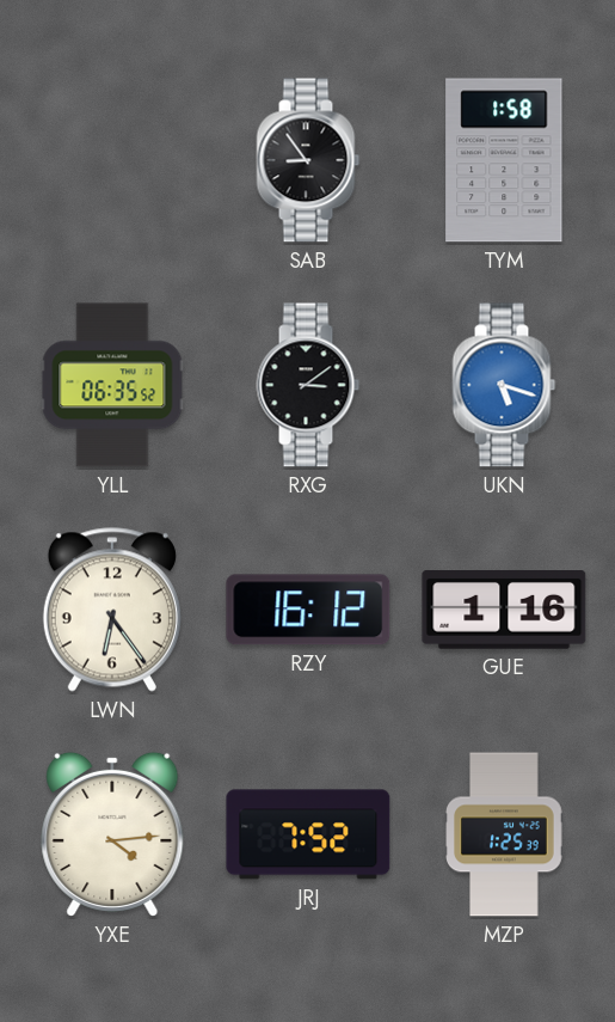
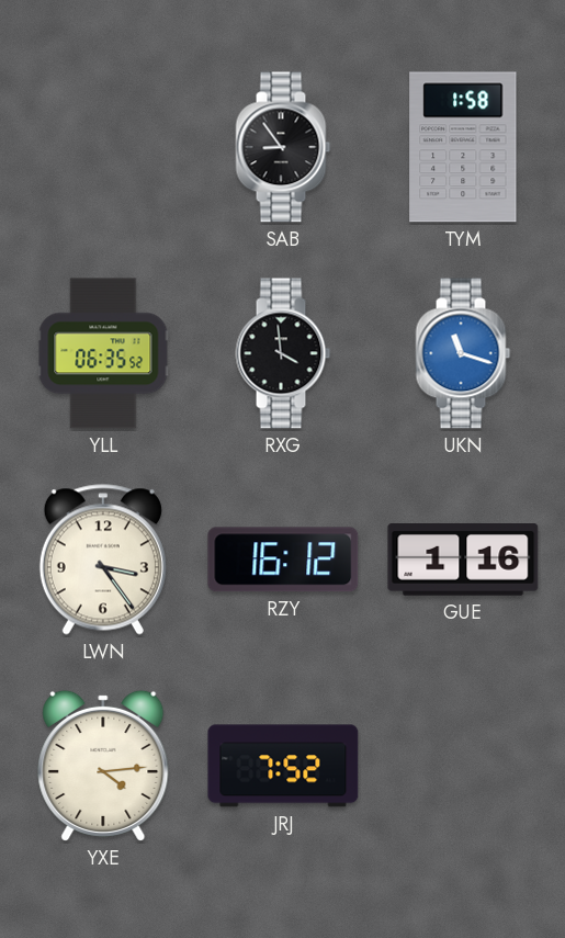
RXG: 3:09 -> 3:59
UKN: 5:18 -> 11:18
LWN: 6:24 -> 3:24
MZP: 1:25 -> none
